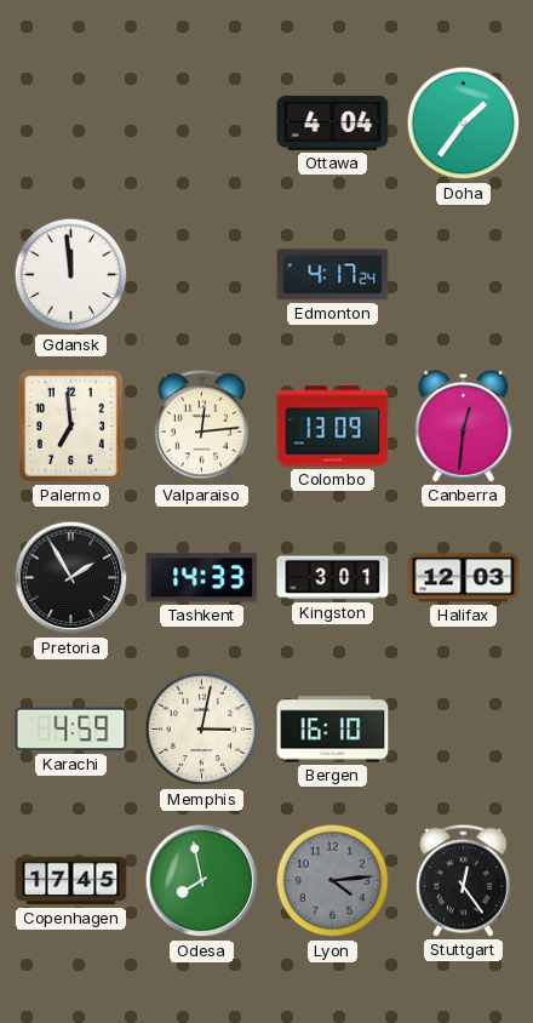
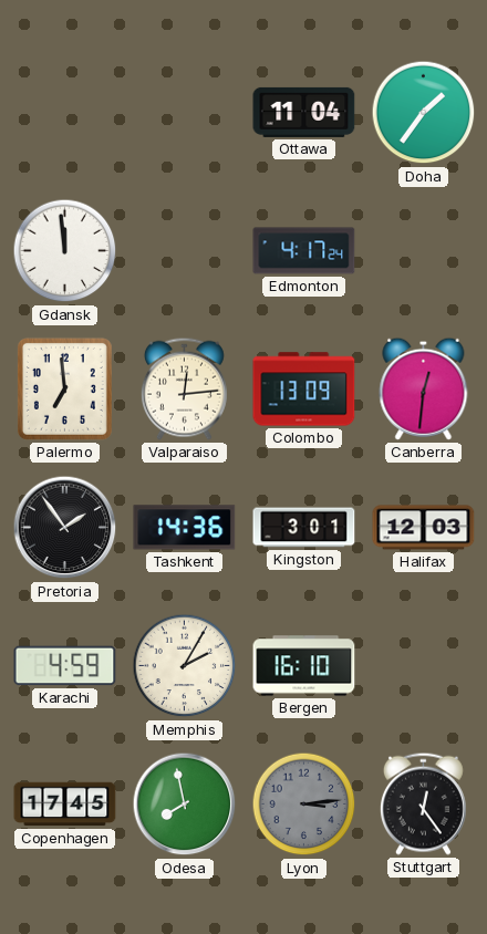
Ottawa: 4:04 -> 11:04
Pretoria: 1:55 -> 1:54
Tashkent: 14:33 -> 14:36
Memphis: 3:02 -> 2:05
Lyon: 4:14 -> 3:14
